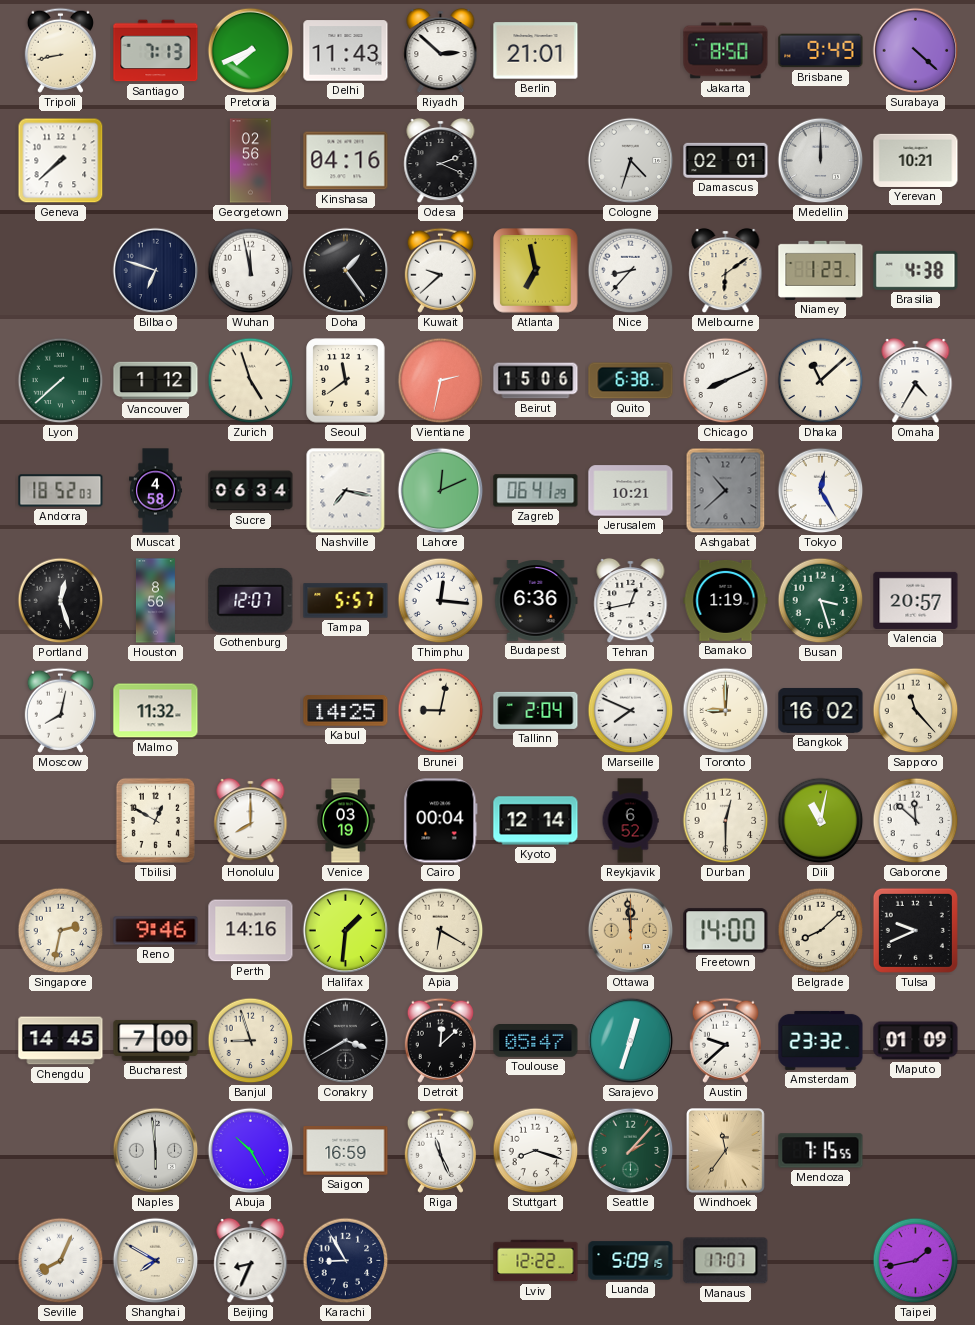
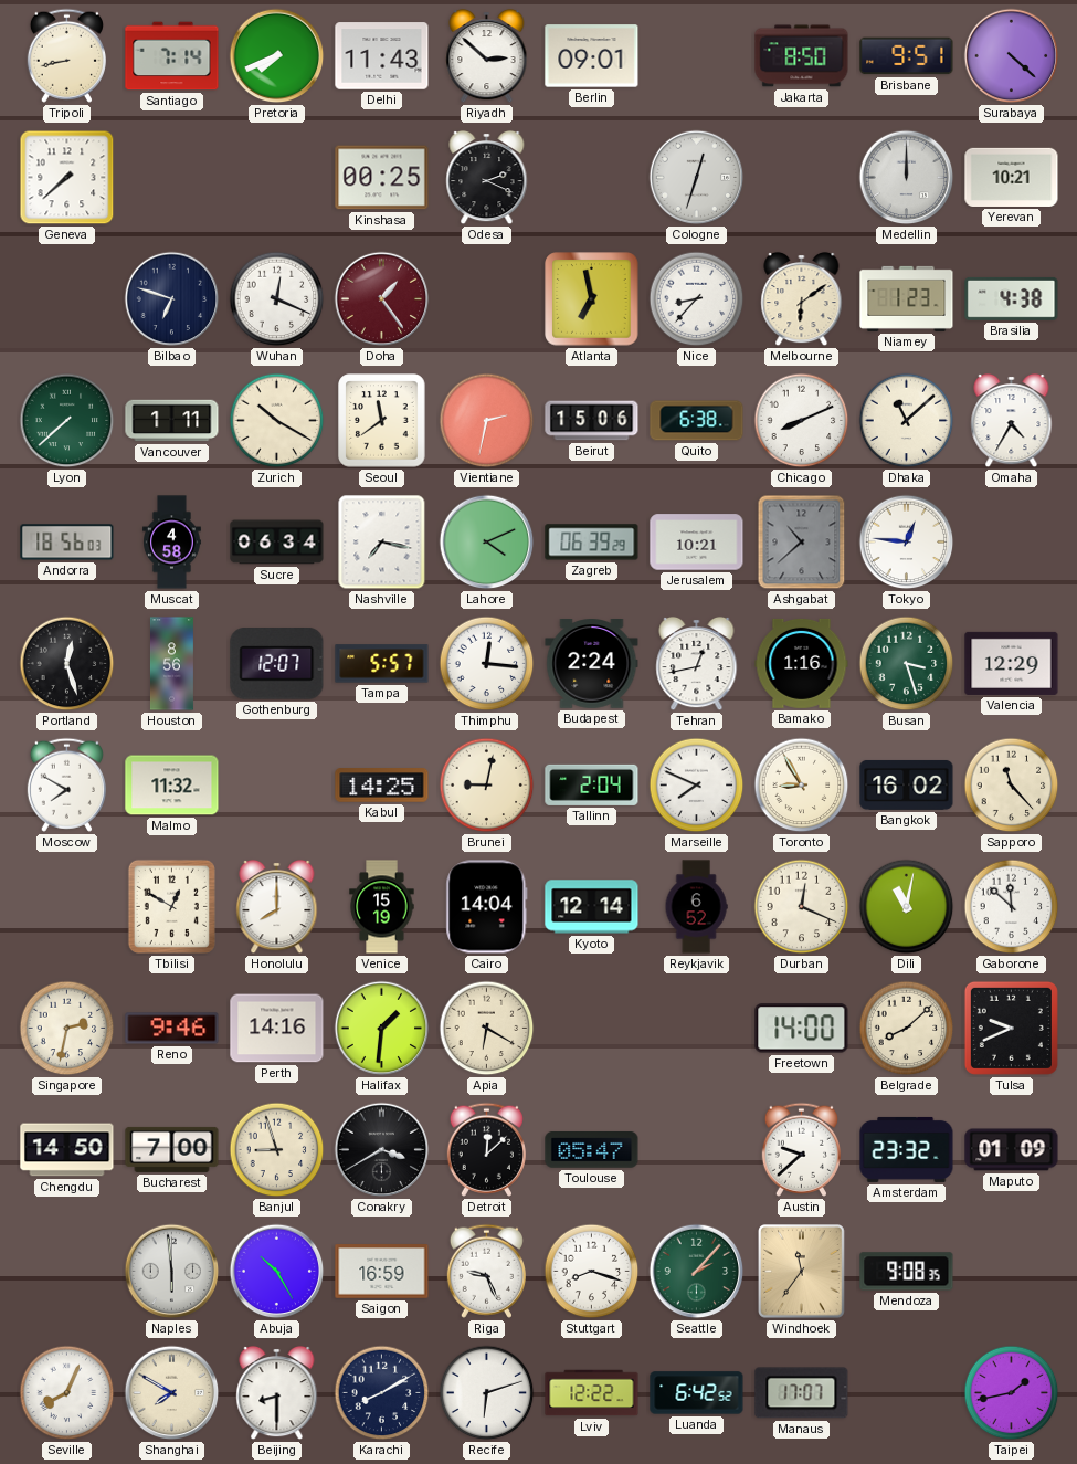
Santiago: 7:13 -> 7:14
Berlin: 21:01 -> 09:01
Brisbane: 9:49 -> 9:51
Georgetown: 02:56 -> none
Kinshasa: 04:16 -> 00:25
Cologne: 4:33 -> 12:33
Damascus: 02:01 -> none
Wuhan: 11:58 -> 12:19
Doha dial: black -> burgundy
Kuwait: 9:38 -> none
Vancouver: 1:12 -> 1:11
Zurich: 4:57 -> 10:20
Andorra: 18:52 -> 18:56
Lahore: 12:11 -> 4:11
Zagreb: 06:41 -> 06:39
Tokyo: 12:25 -> 12:46
Budapest: 6:36 -> 2:24
Bamako: 1:19 -> 1:16
Valencia: 20:57 -> 12:29
Moscow: 8:02 -> 7:50
Toronto: 9:00 -> 8:55
Venice: 03:19 -> 15:19
Cairo: 00:04 -> 14:04
Durban: 12:30 -> 12:19
Ottawa: 11:59 -> none
Chengdu: 14:45 -> 14:50
Sarajevo: 12:33 -> none
Riga: 11:26 -> 9:26
Mendoza: 7:15 -> 9:08
Beijing: 8:34 -> 8:30
Karachi: 8:55 -> 8:10
Recife: none -> 6:12
Luanda: 5:09 -> 6:42
